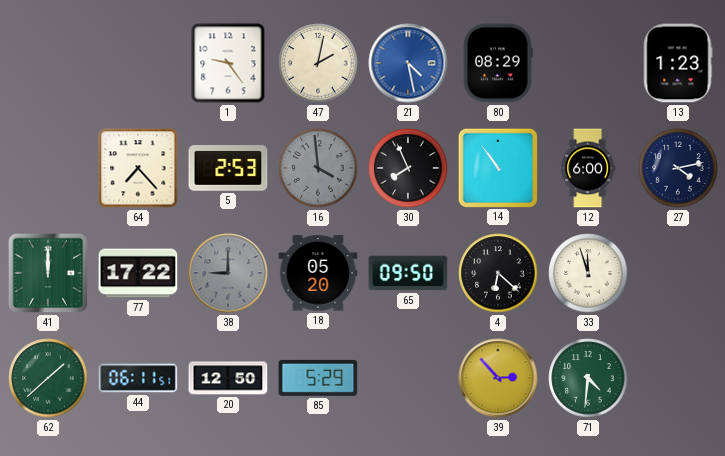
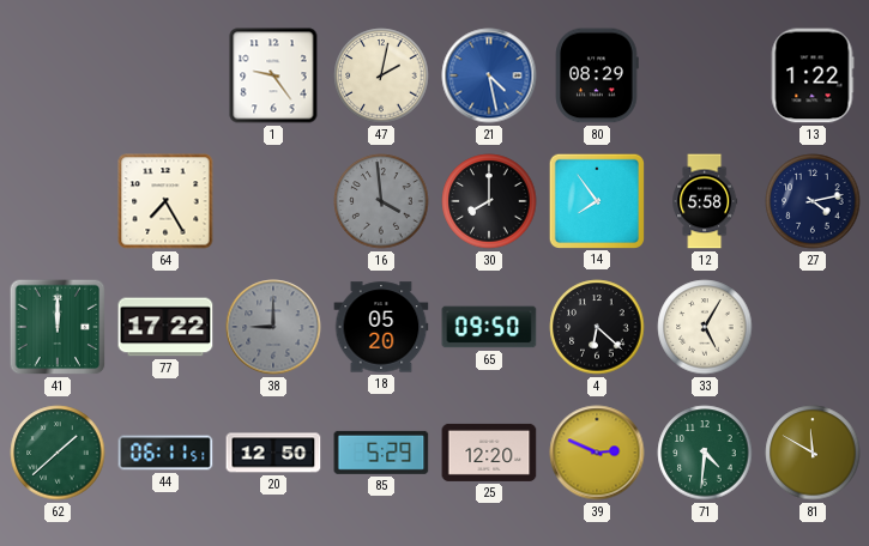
13: 1:23 -> 1:22
64: 7:23 -> 7:25
5: 2:53 -> none
30: 7:56 -> 8:00
14: 10:54 -> 7:54
12: 6:00 -> 5:58
33: 11:57 -> 5:05
25: none -> 12:20
39: 2:53 -> 2:49
81: none -> 11:50
